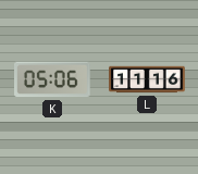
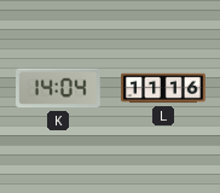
K: 05:06 -> 14:04
